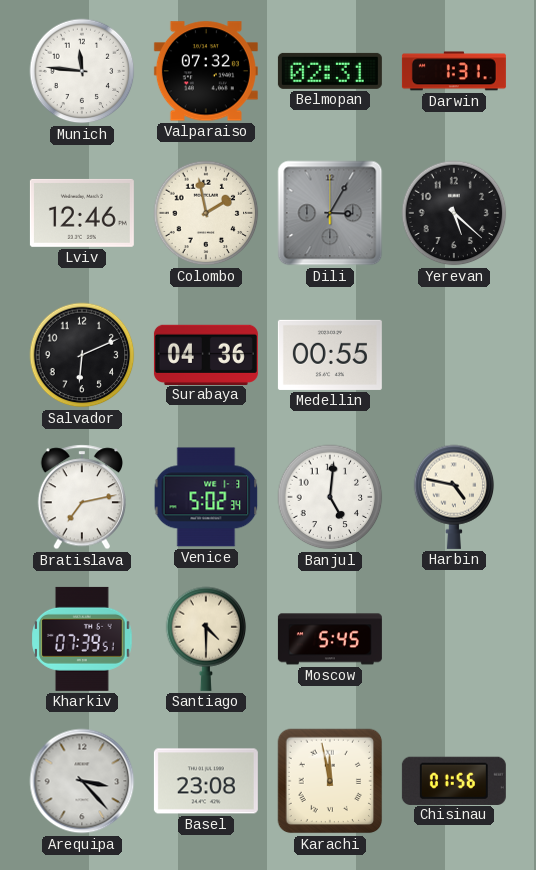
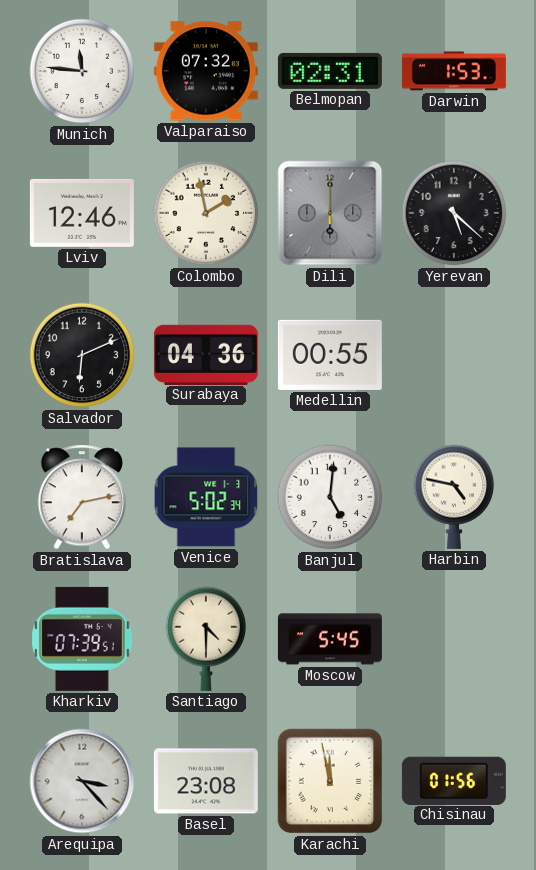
Darwin: 1:31 -> 1:53
Dili: 3:05 -> 6:00
